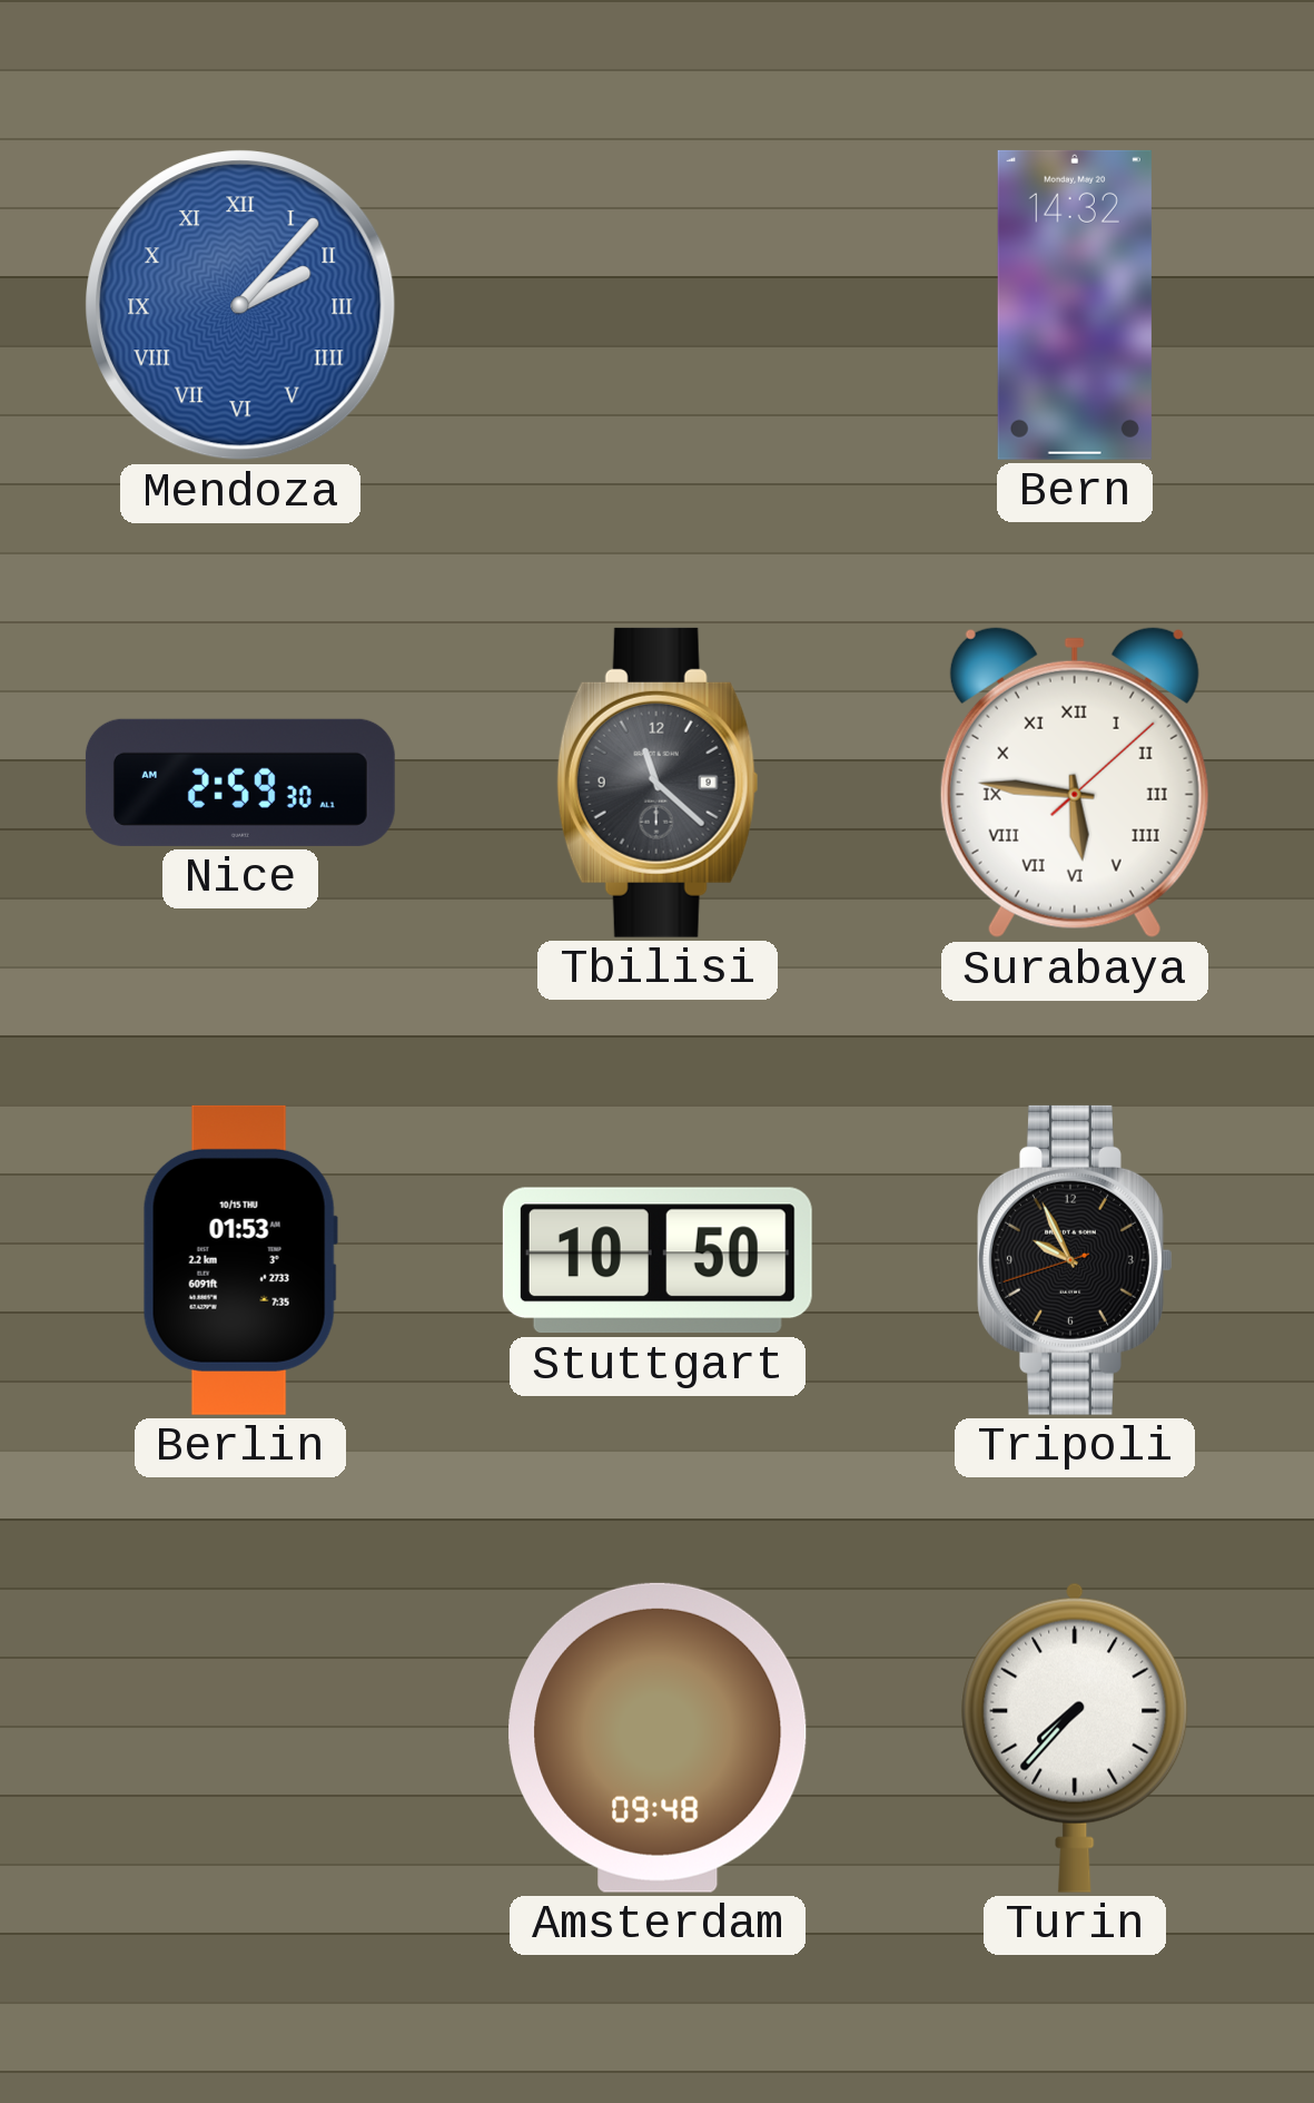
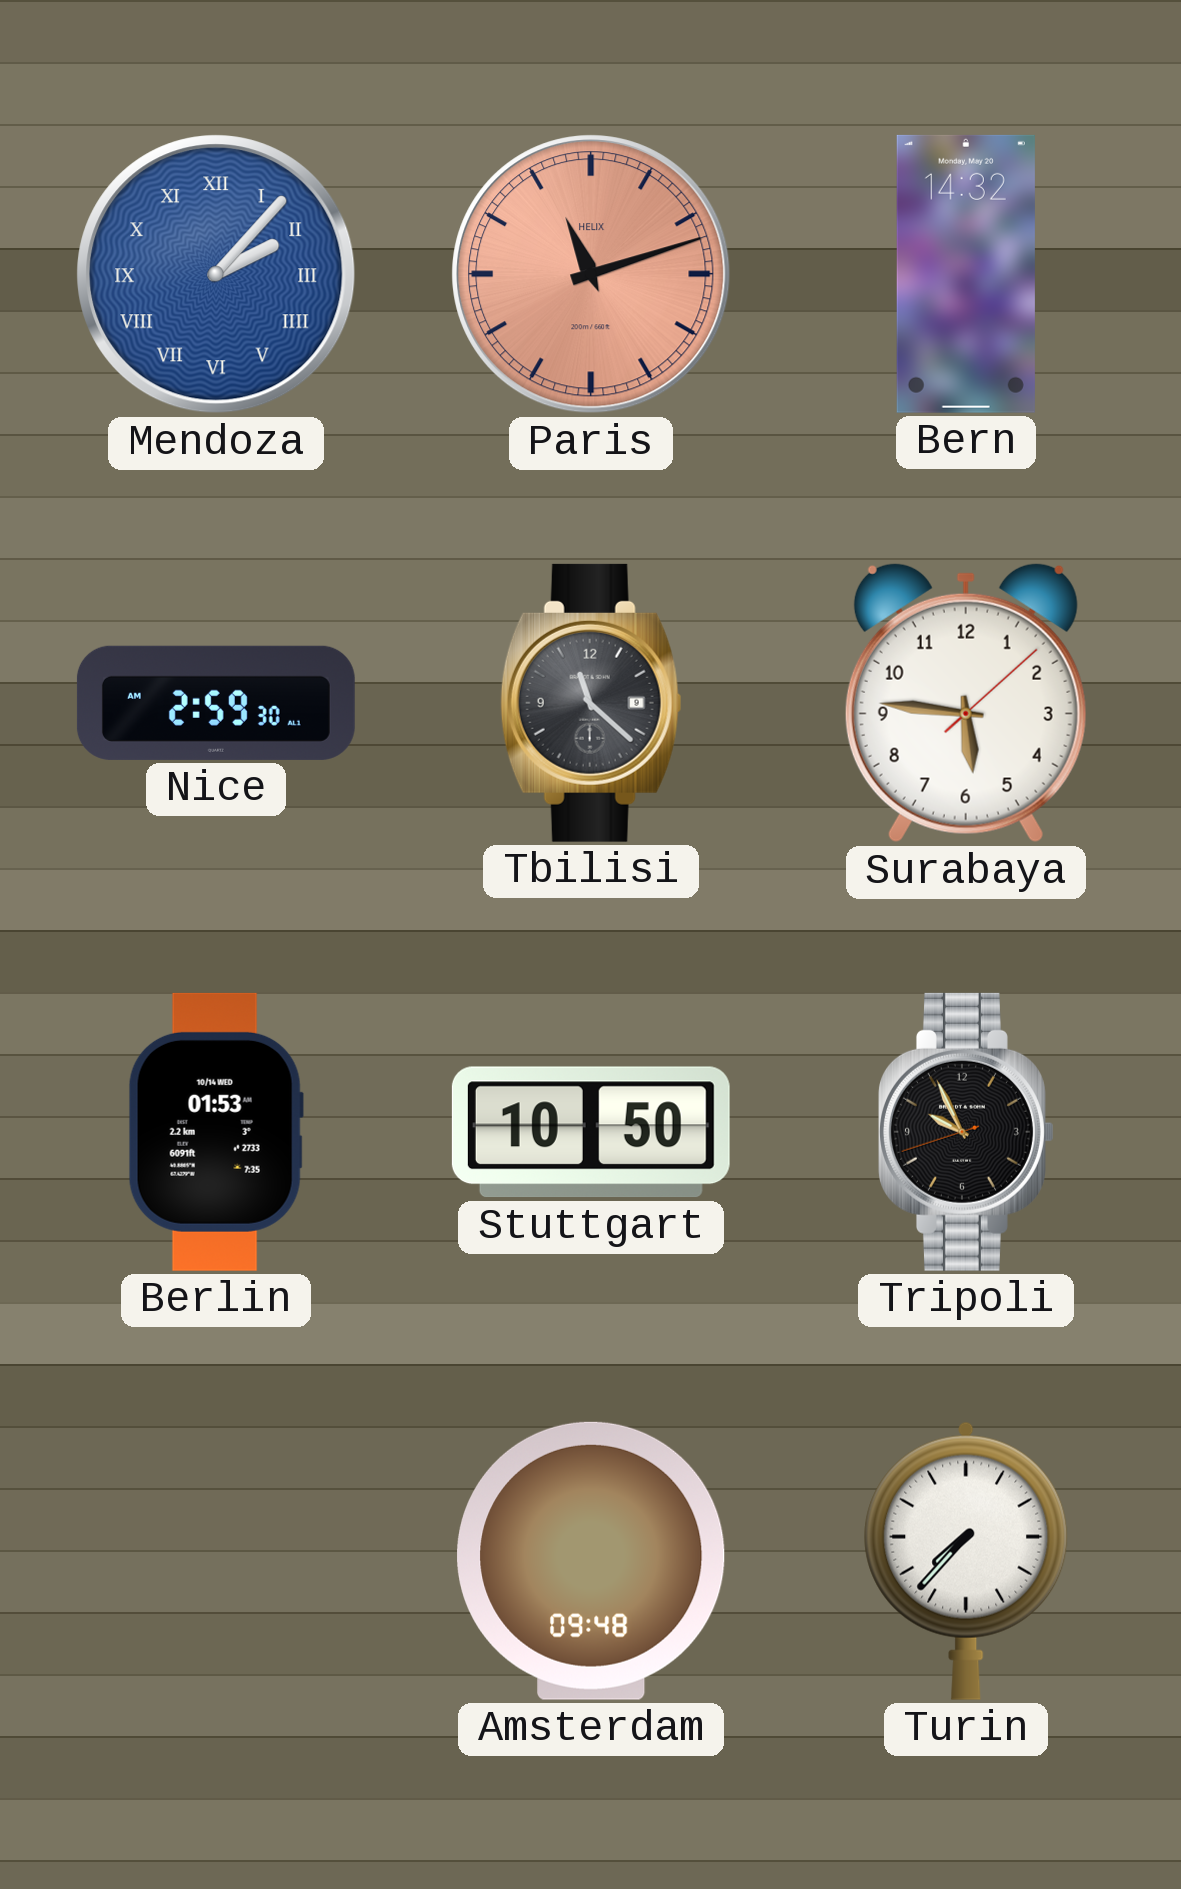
Paris: none -> 11:12
Surabaya numerals: Roman -> Arabic
Berlin date: 10/15 THU -> 10/14 WED
